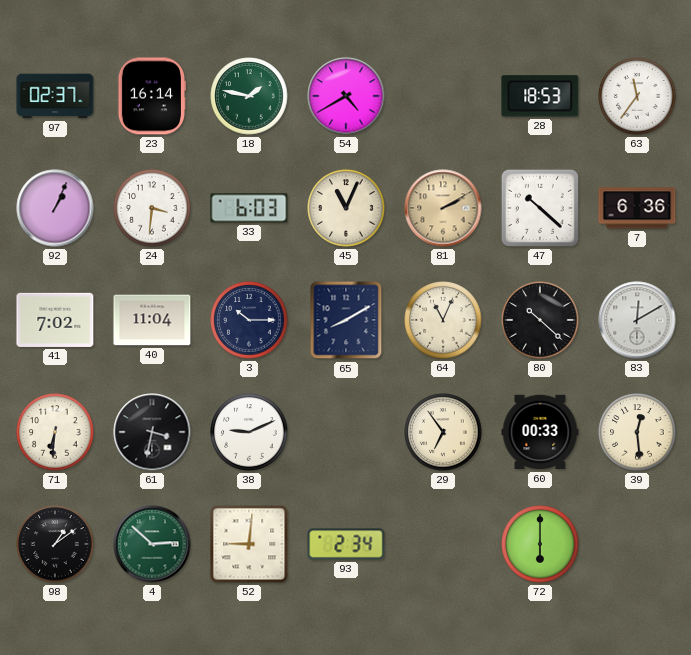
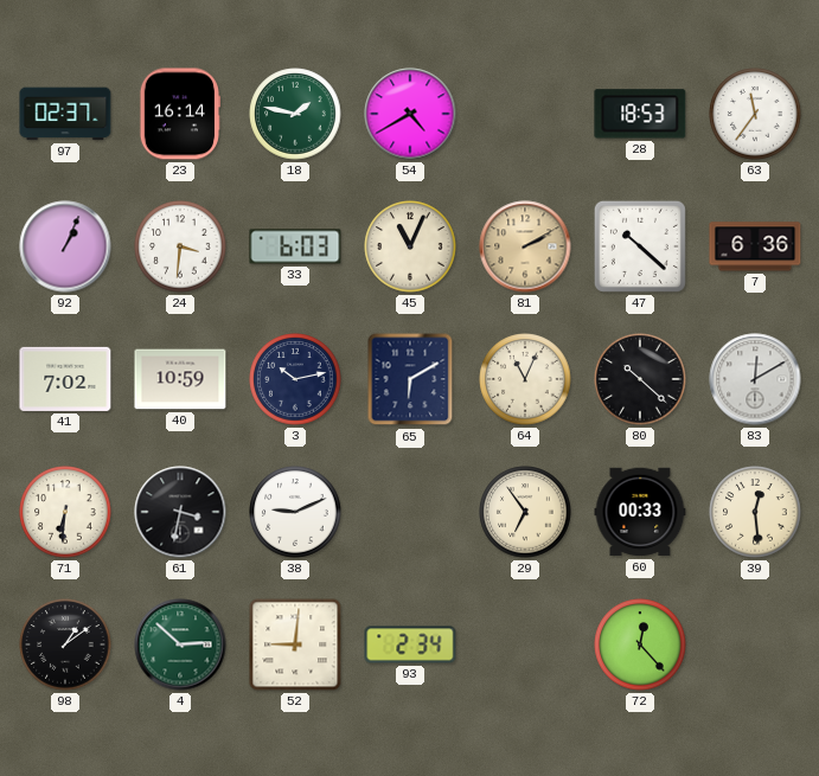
40: 11:04 -> 10:59
3: 10:15 -> 10:13
65: 8:10 -> 6:10
72: 6:00 -> 12:23
